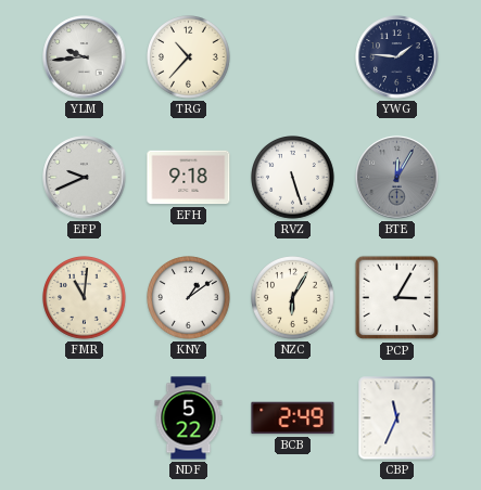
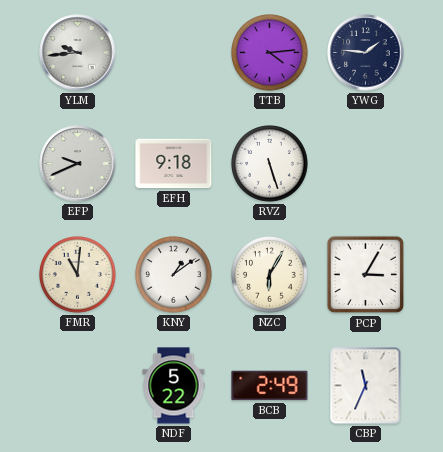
TRG: 10:37 -> none
TTB: none -> 4:14
BTE: 12:05 -> none
